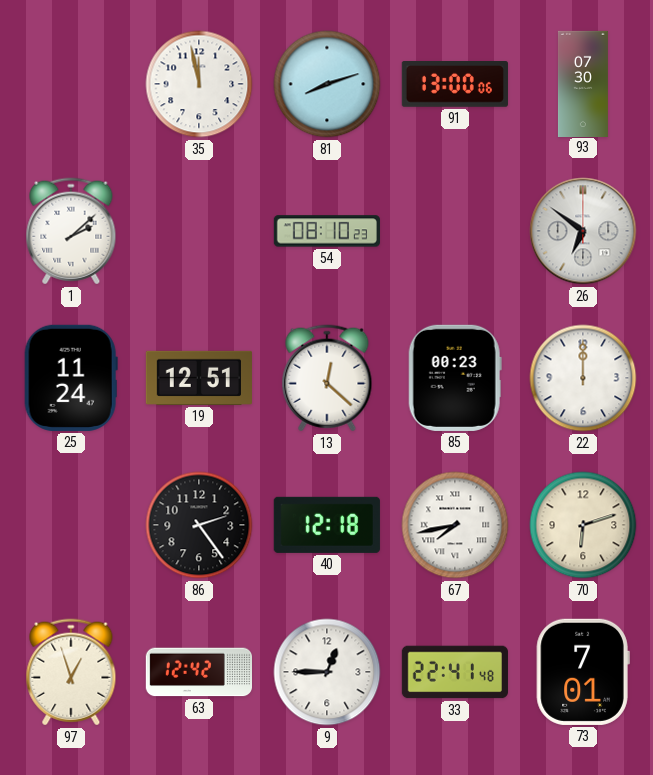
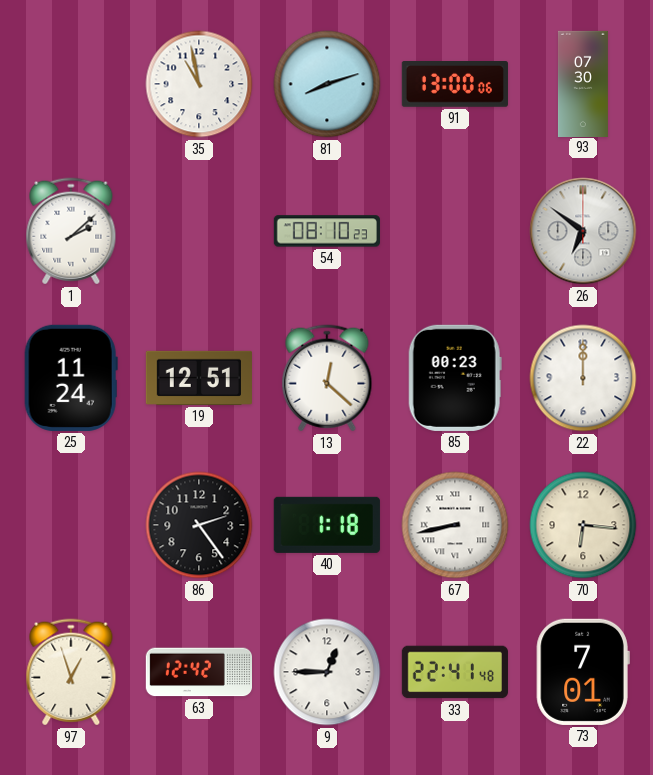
35: 11:58 -> 10:58
40: 12:18 -> 1:18
67: 7:43 -> 8:43
70: 6:12 -> 6:16
